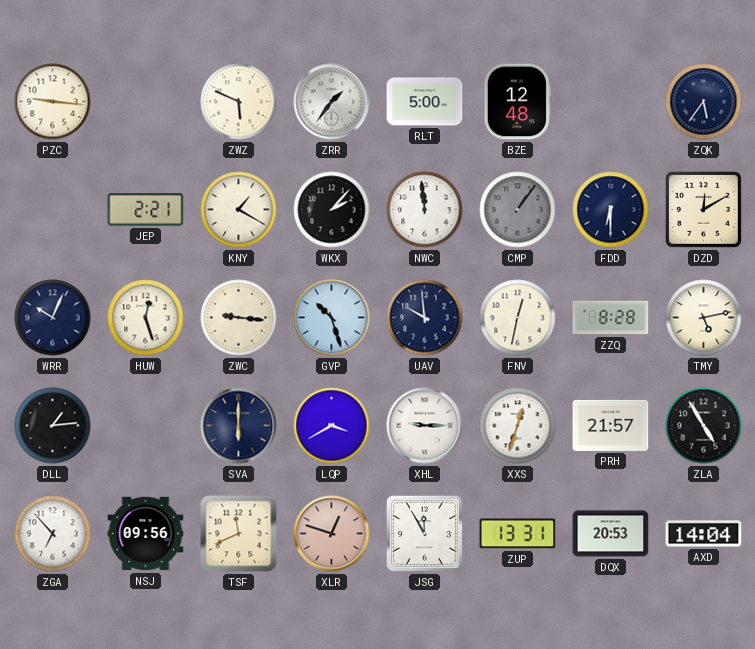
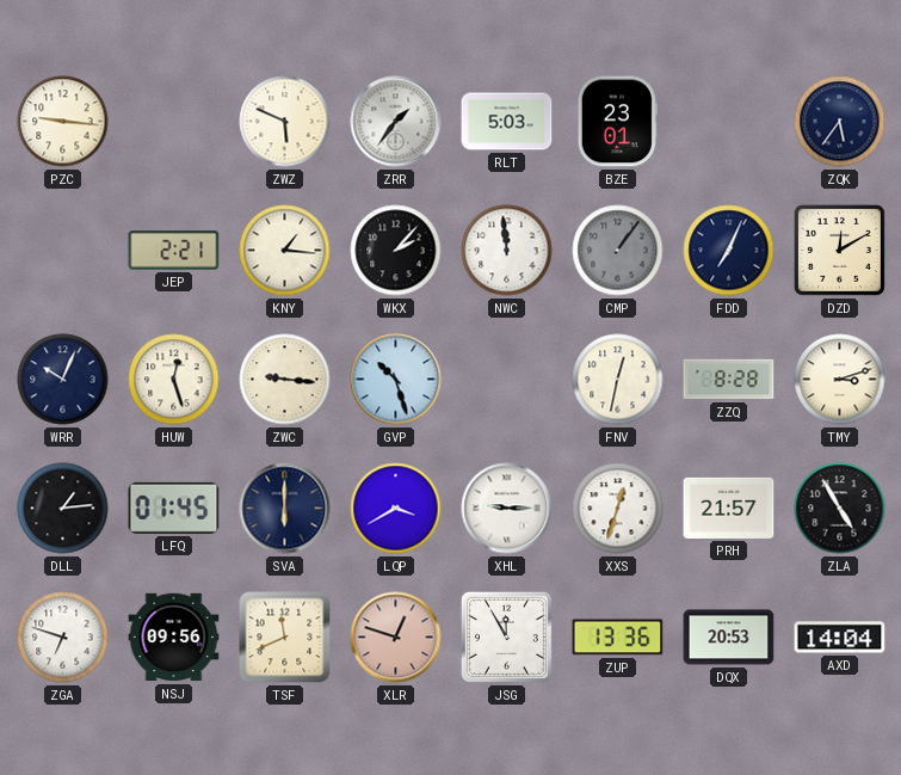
RLT: 5:00 -> 5:03
BZE: 12:48 -> 23:01
KNY: 1:20 -> 1:16
FDD: 6:30 -> 7:04
UAV: 9:59 -> none
TMY: 5:13 -> 3:12
LFQ: none -> 01:45
ZGA: 6:53 -> 6:48
ZUP: 13:31 -> 13:36
